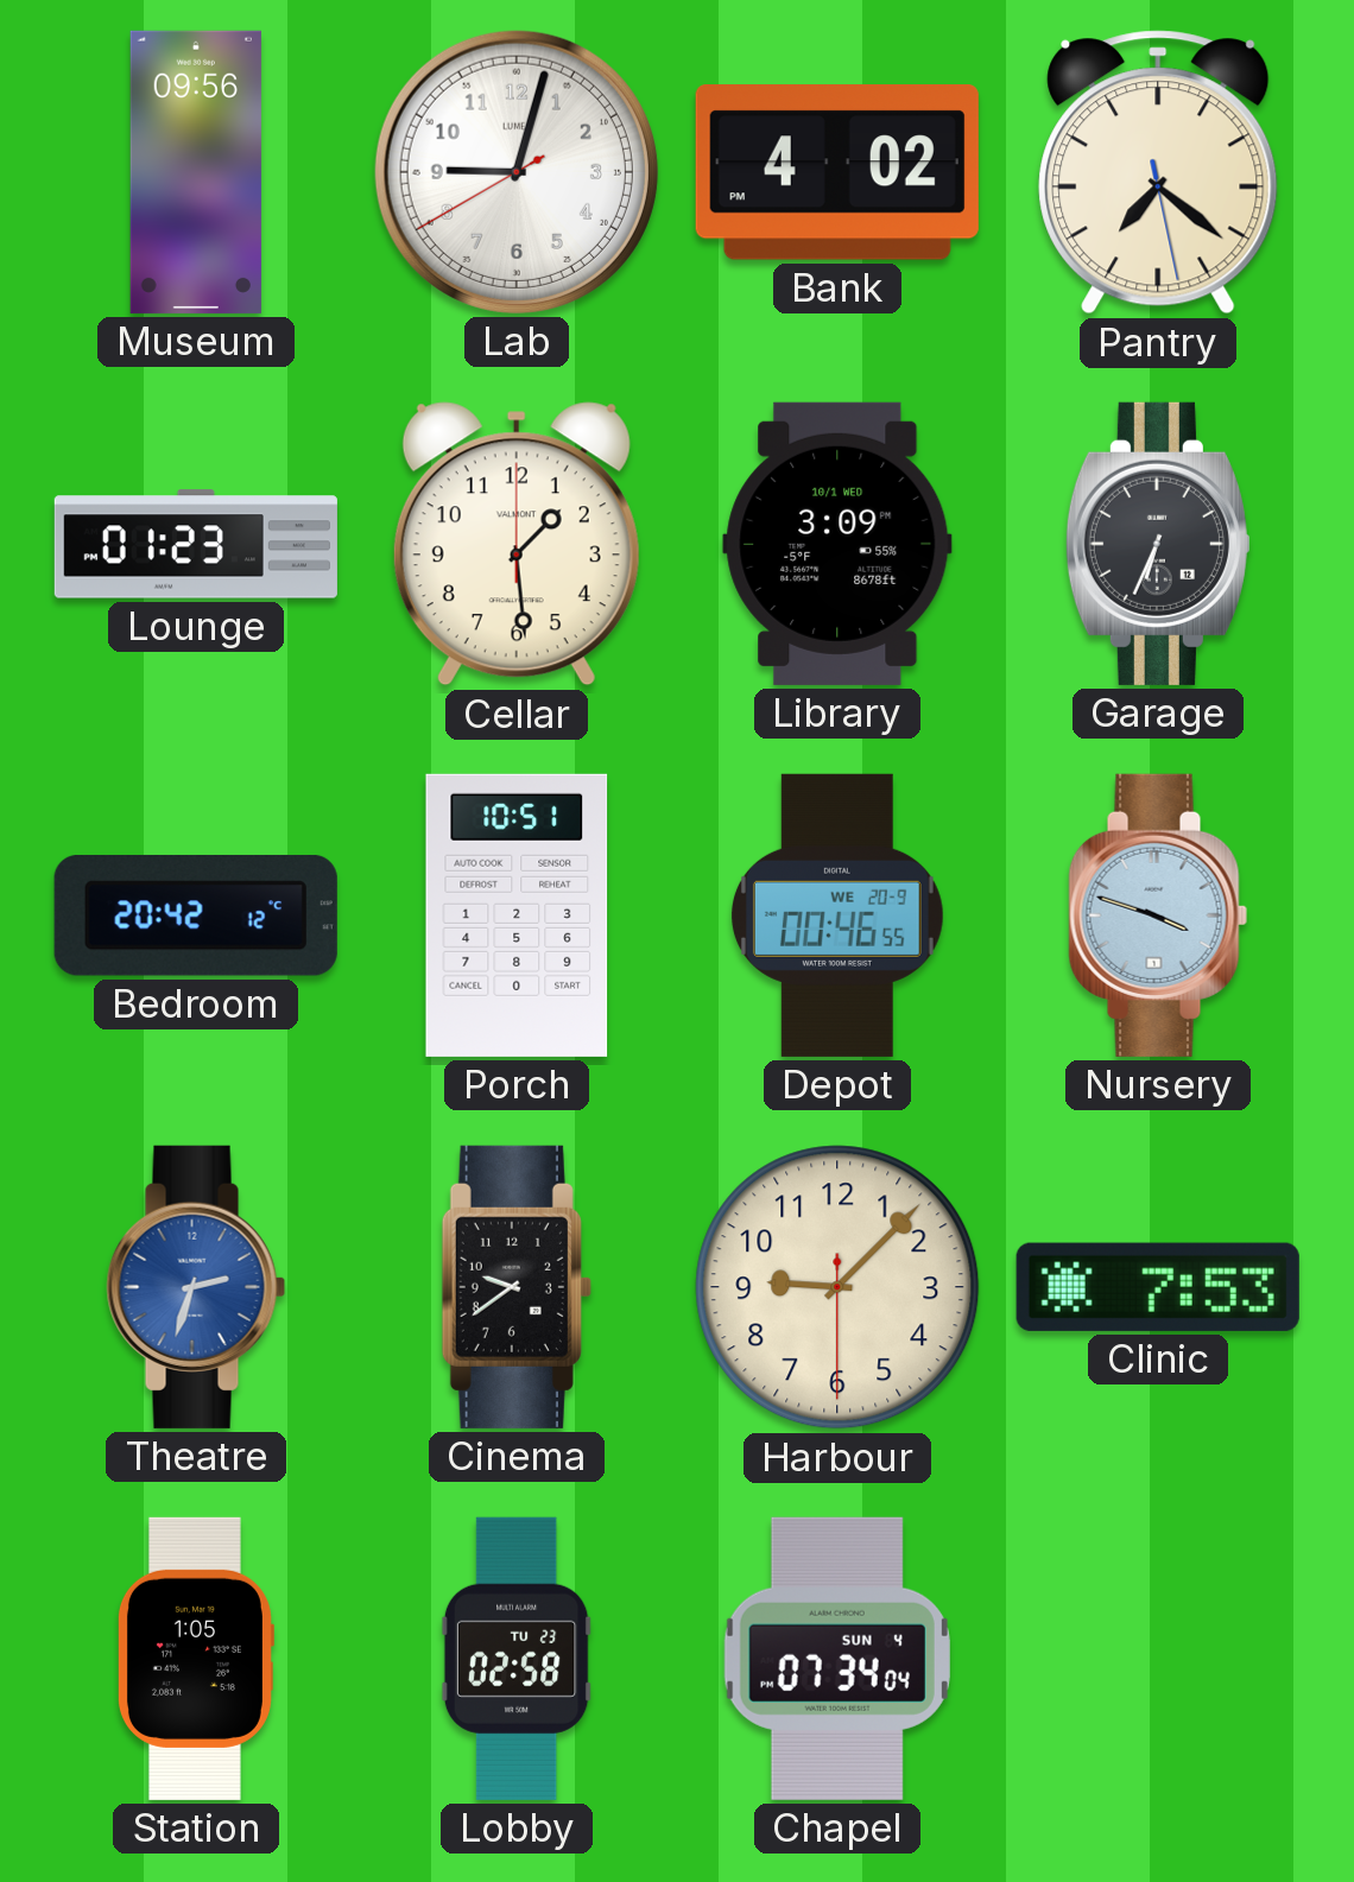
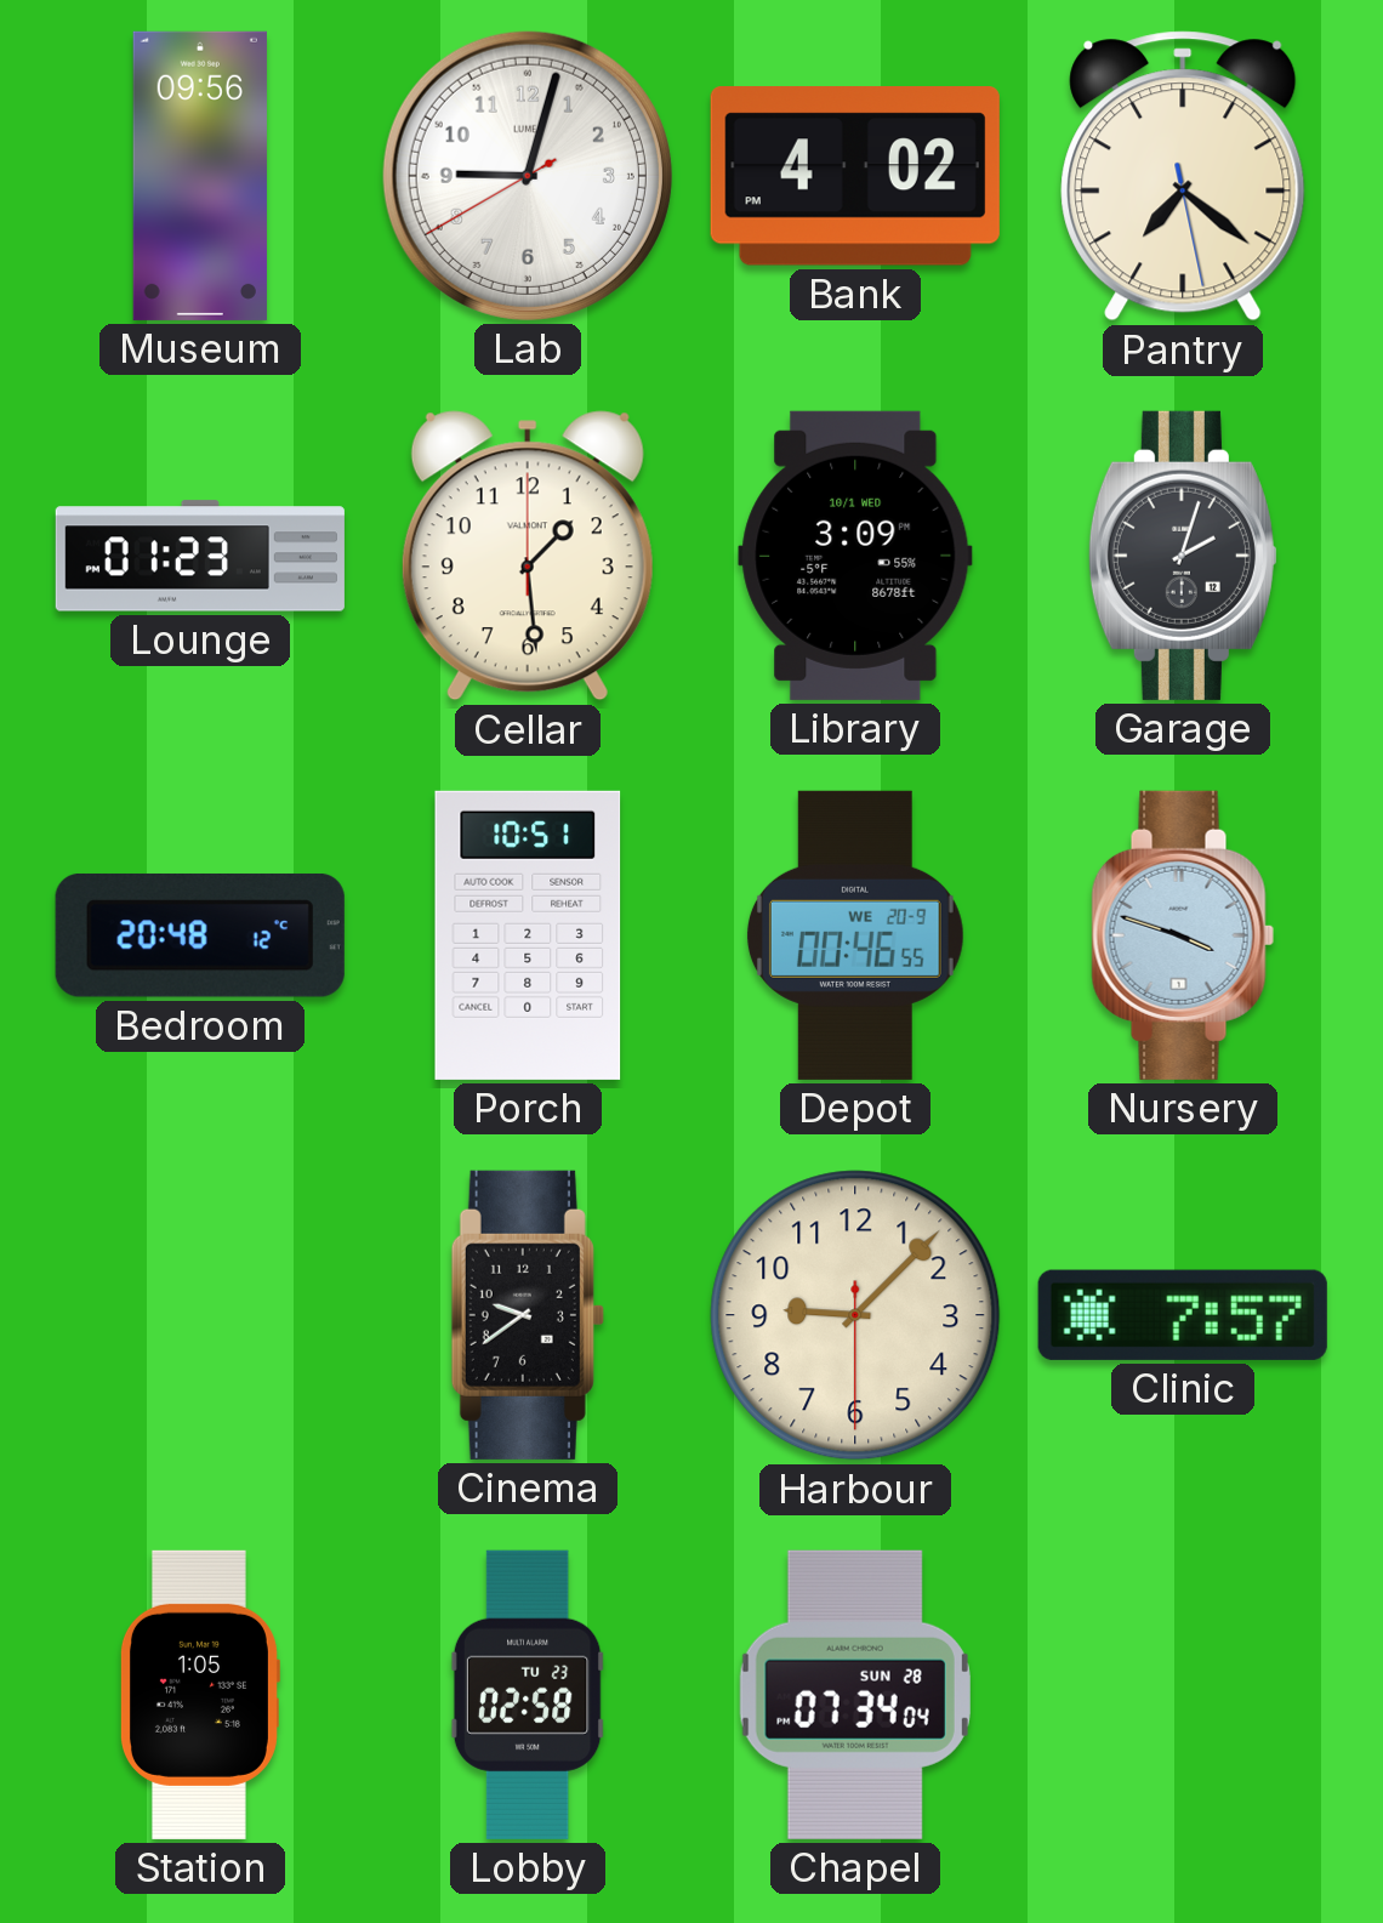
Garage: 6:34 -> 2:03
Bedroom: 20:42 -> 20:48
Theatre: 2:33 -> none
Clinic: 7:53 -> 7:57
Chapel date: SUN 4 -> SUN 28
